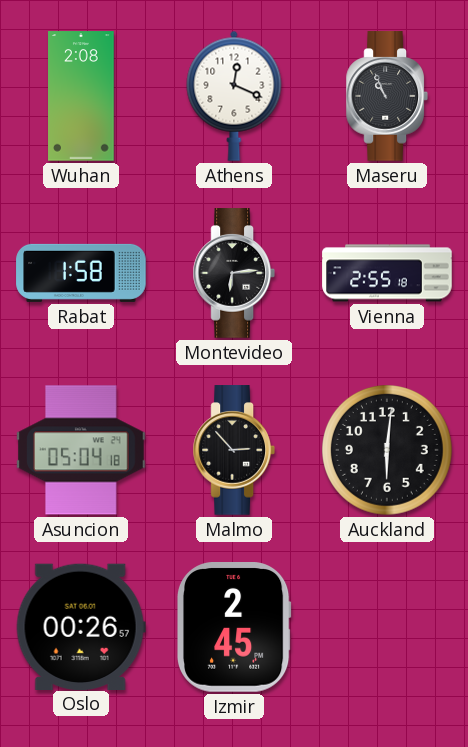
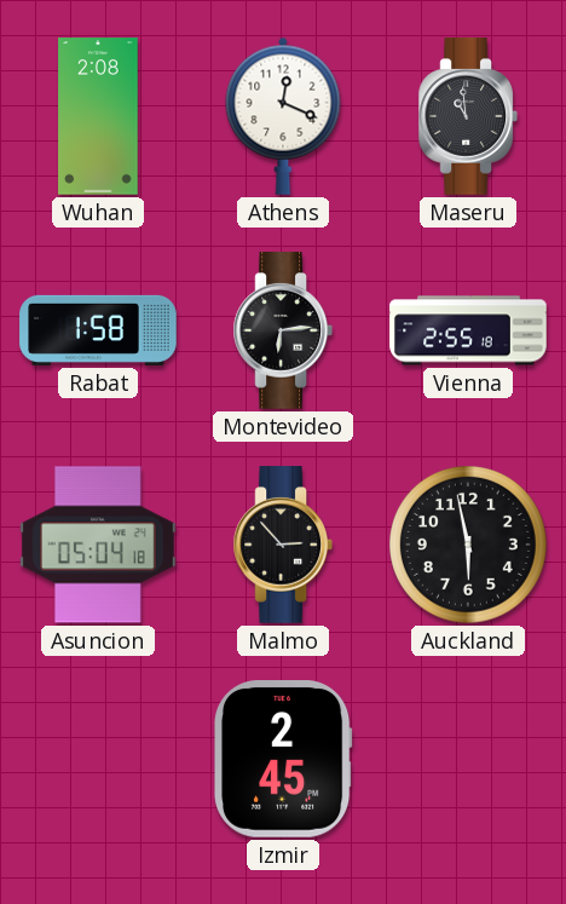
Maseru: 10:56 -> 10:59
Auckland: 6:01 -> 5:58
Oslo: 00:26 -> none
